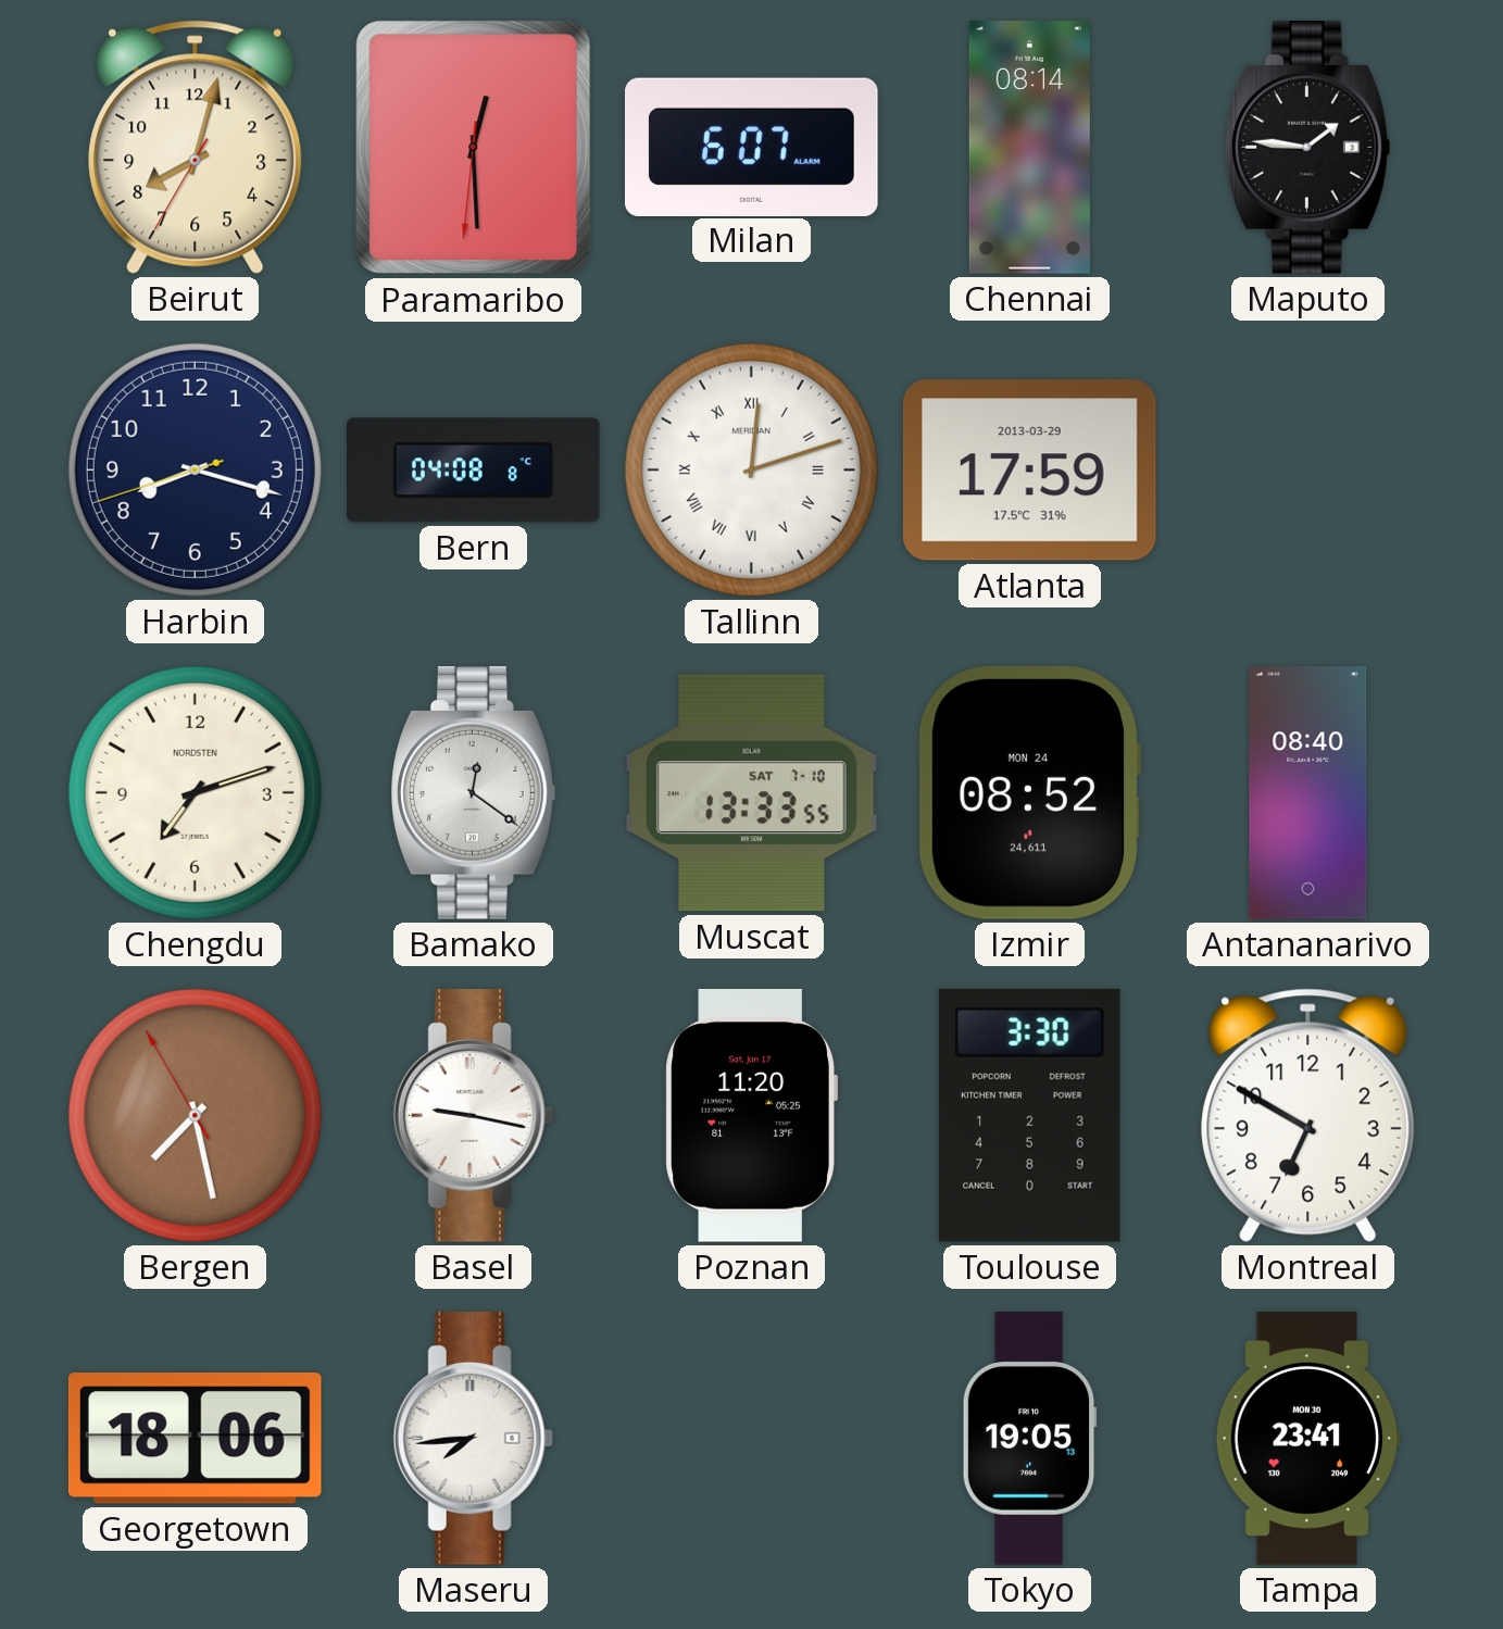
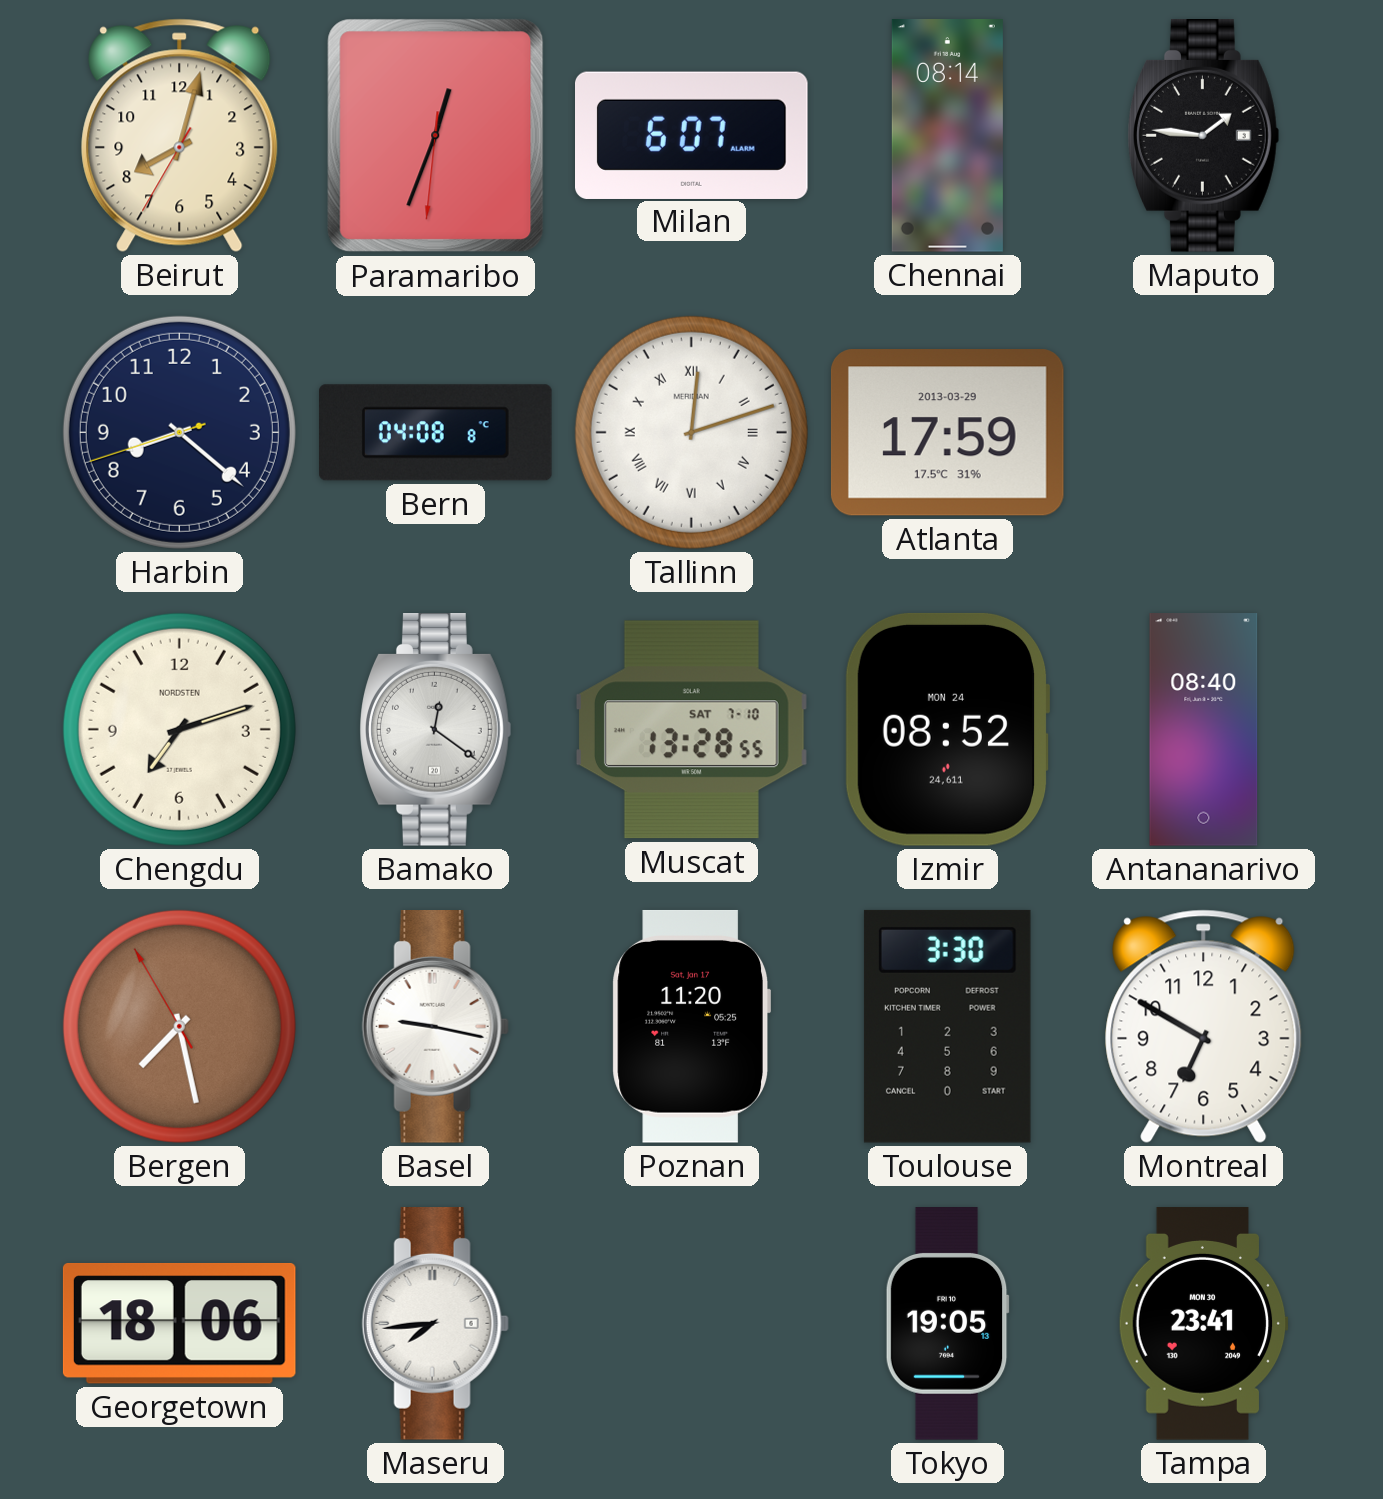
Paramaribo: 12:29 -> 12:33
Harbin: 8:17 -> 8:21
Muscat: 13:33 -> 13:28
